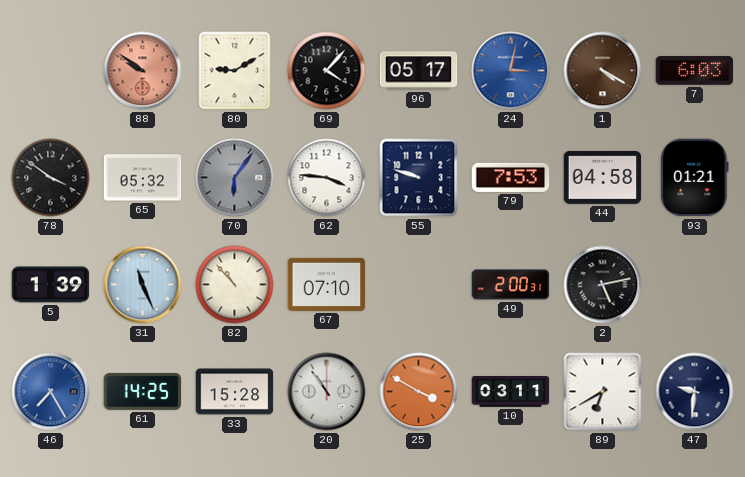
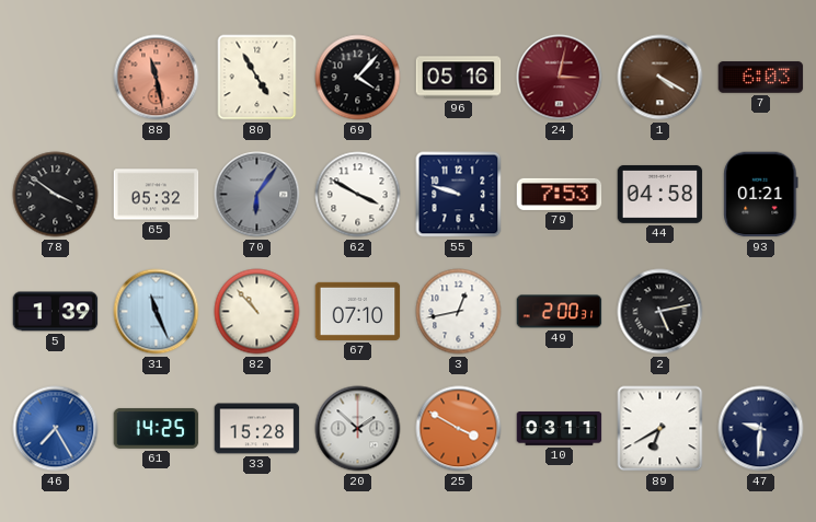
88: 9:51 -> 11:28
80: 9:10 -> 4:55
96: 05:17 -> 05:16
24 dial: blue -> burgundy
62: 3:46 -> 3:50
3: none -> 12:43
20: 10:54 -> 1:52
